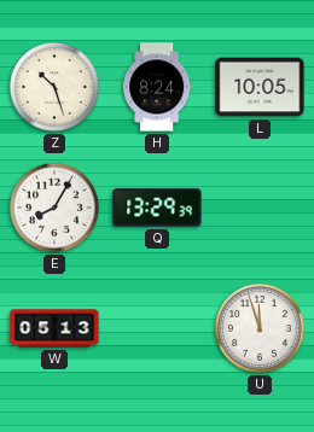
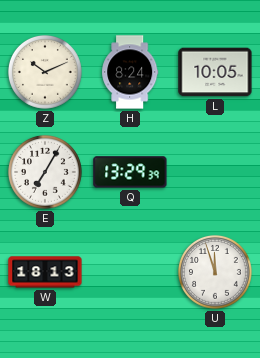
Z: 10:27 -> 10:11
E: 8:05 -> 7:05
W: 05:13 -> 18:13
